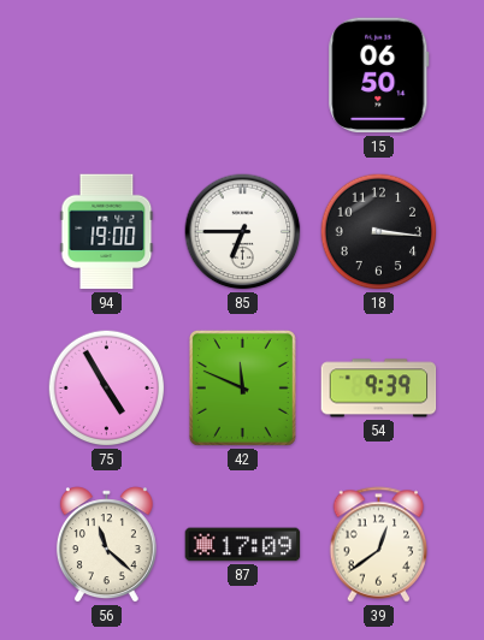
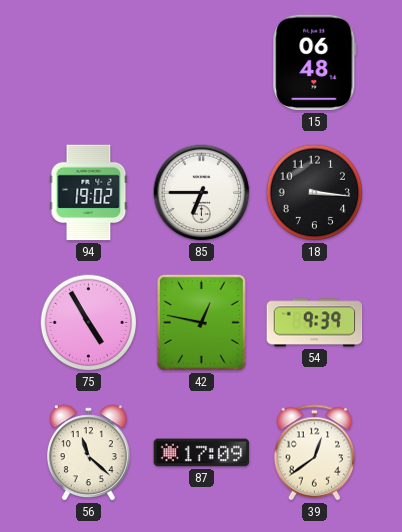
15: 06:50 -> 06:48
94: 19:00 -> 19:02
42: 11:49 -> 12:47
